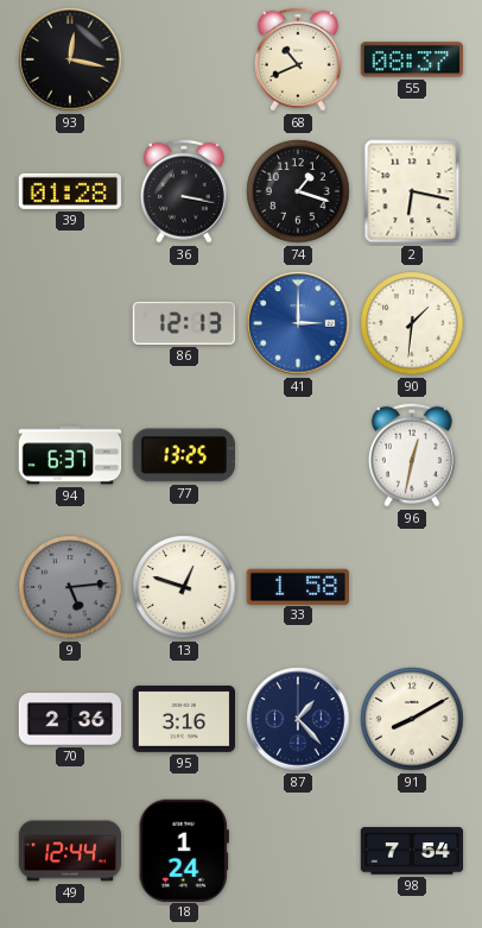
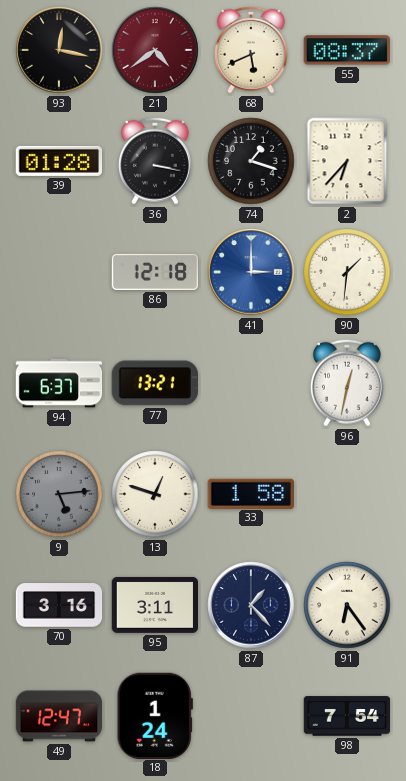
21: none -> 4:39
68: 10:41 -> 5:41
2: 6:17 -> 6:37
86: 12:13 -> 12:18
77: 13:25 -> 13:21
70: 2:36 -> 3:16
95: 3:16 -> 3:11
91: 8:10 -> 6:24
49: 12:44 -> 12:47
